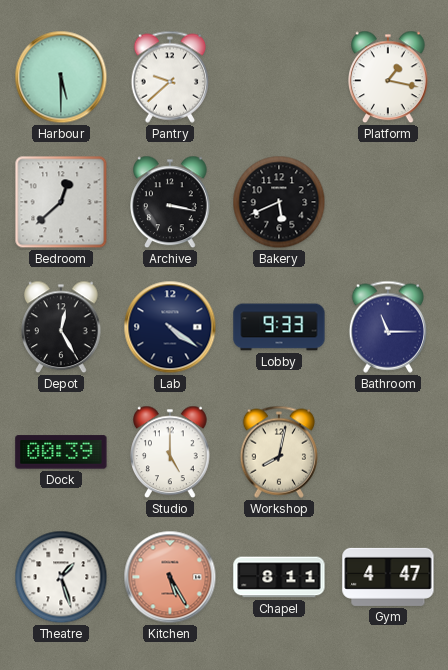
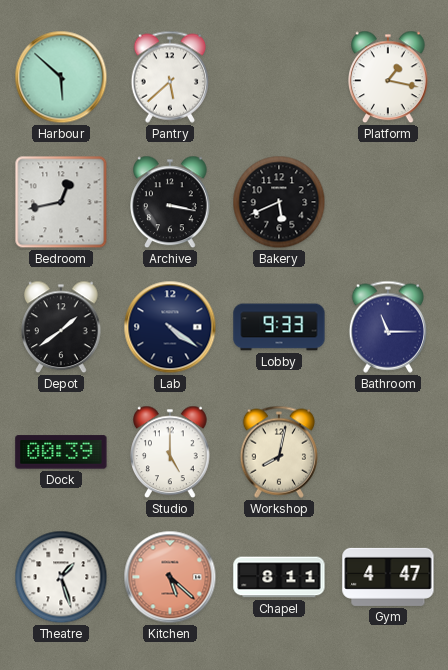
Harbour: 5:30 -> 5:52
Pantry: 9:38 -> 5:38
Bedroom: 12:38 -> 12:43
Depot: 12:25 -> 1:39
Kitchen: 5:25 -> 5:22
